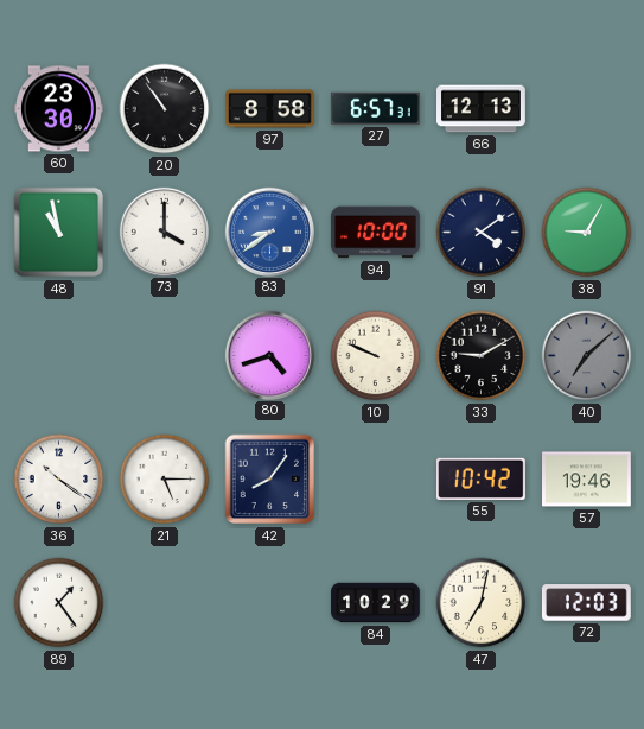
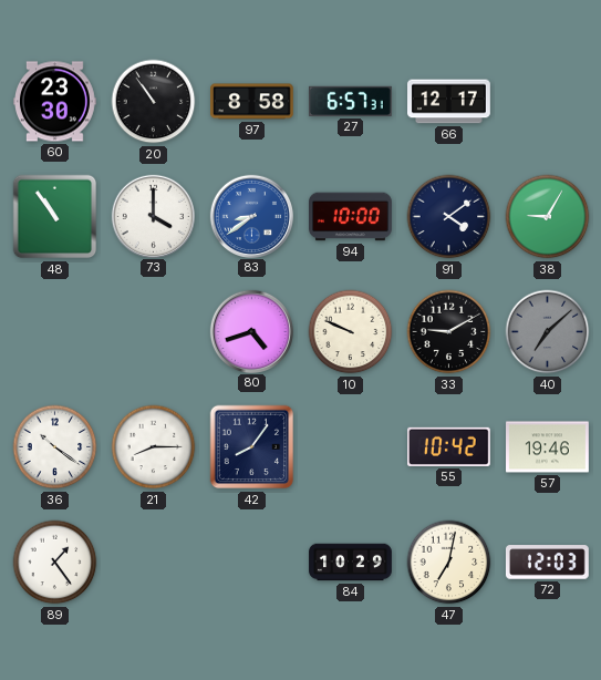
66: 12:13 -> 12:17
48: 10:58 -> 10:54
21: 5:15 -> 8:15
